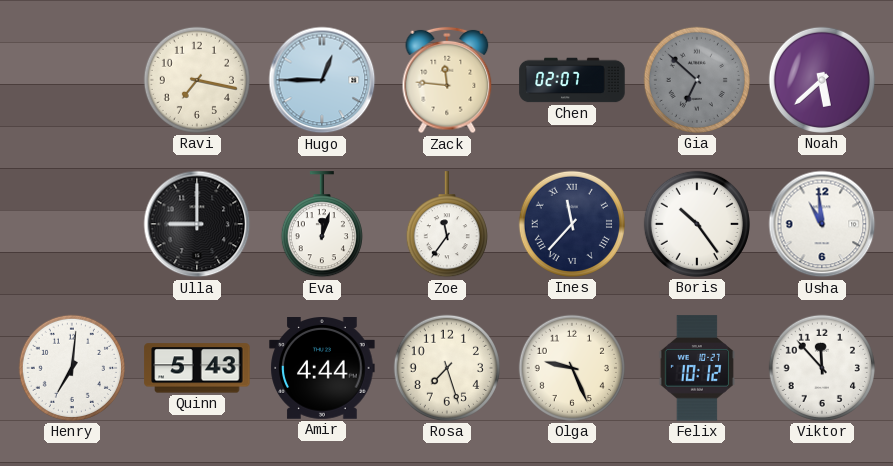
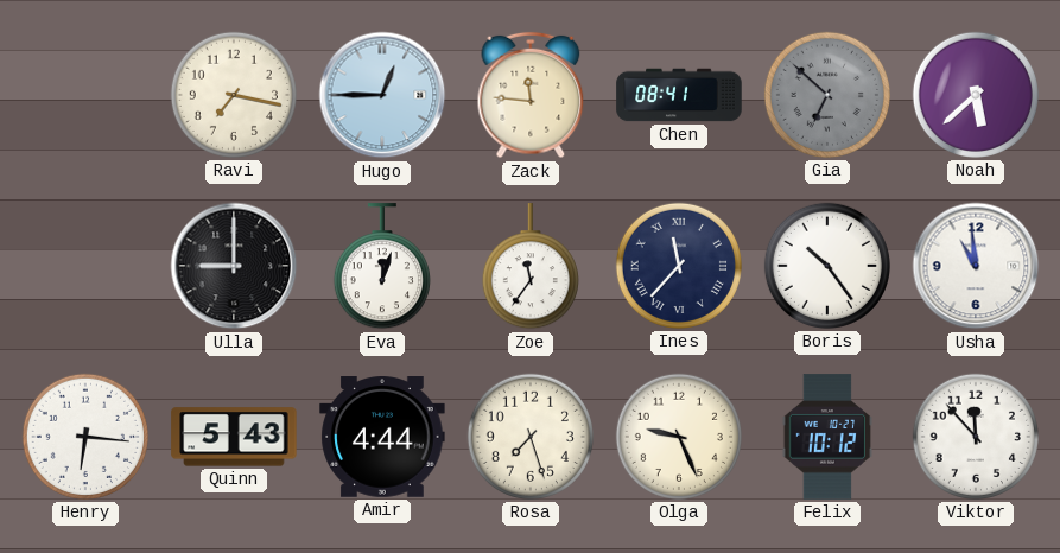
Chen: 02:07 -> 08:41
Henry: 7:01 -> 6:16
